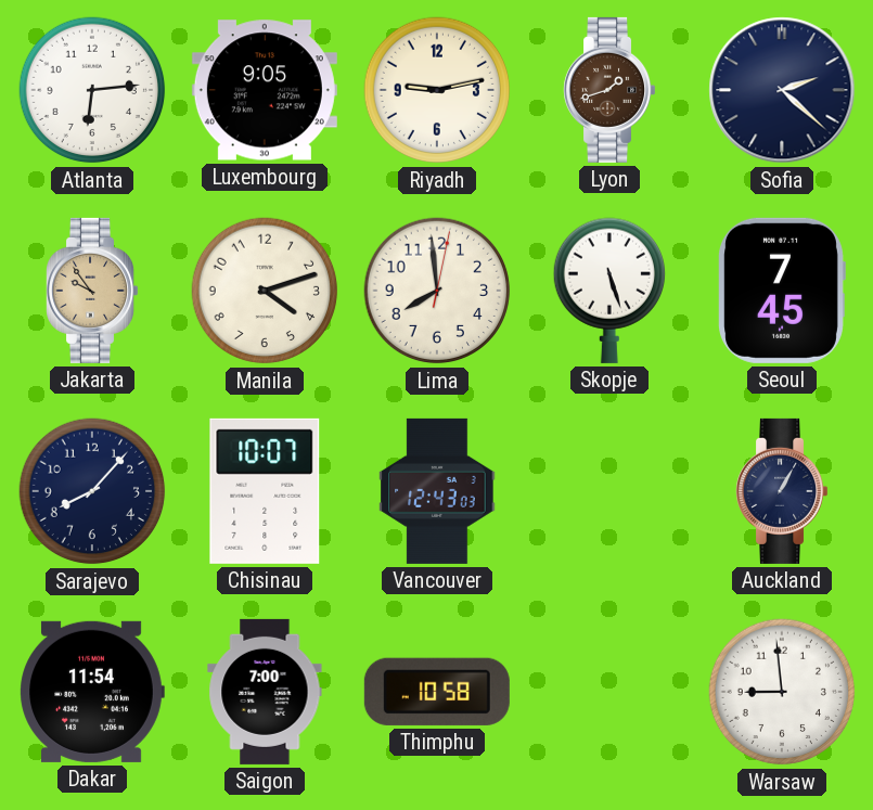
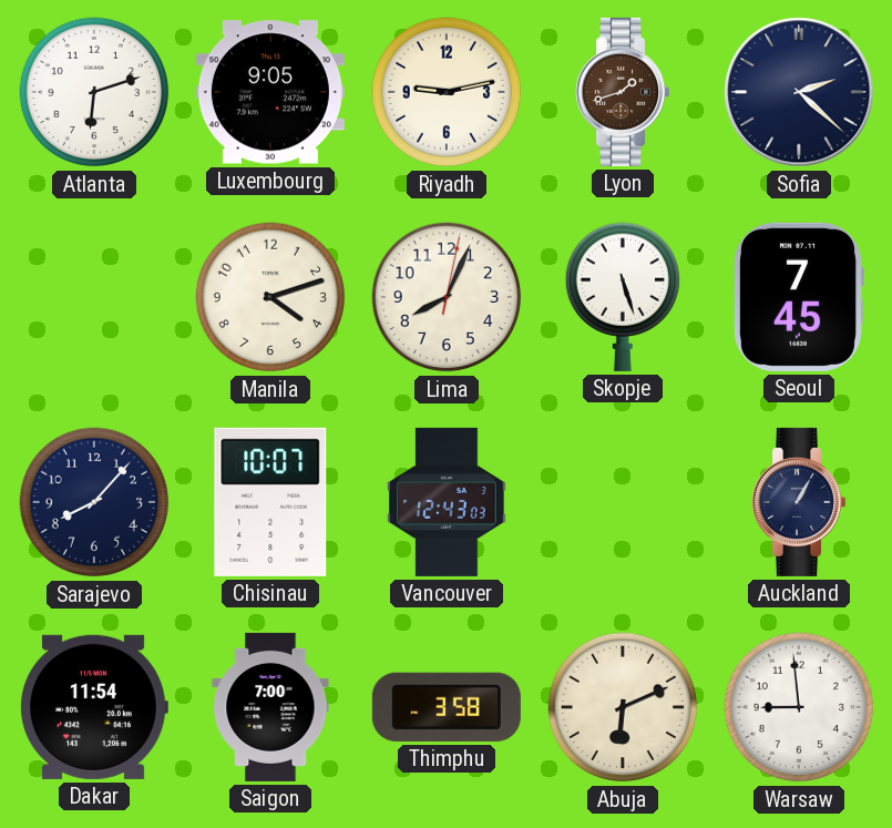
Atlanta: 6:14 -> 6:12
Jakarta: 9:54 -> none
Lima: 7:59 -> 8:04
Thimphu: 10:58 -> 3:58
Abuja: none -> 6:11
